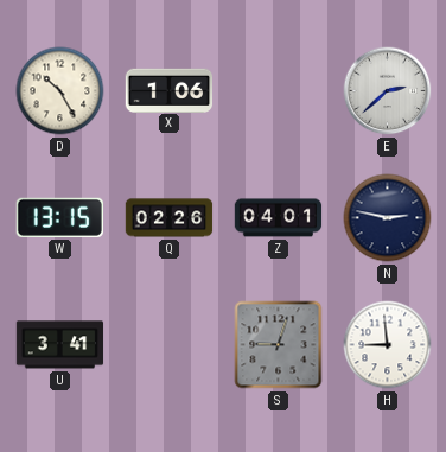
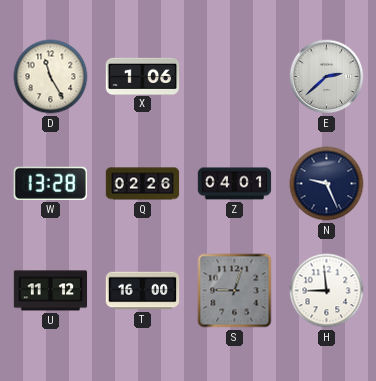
D: 10:25 -> 11:25
W: 13:15 -> 13:28
N: 2:47 -> 9:26
U: 3:41 -> 11:12
T: none -> 16:00
